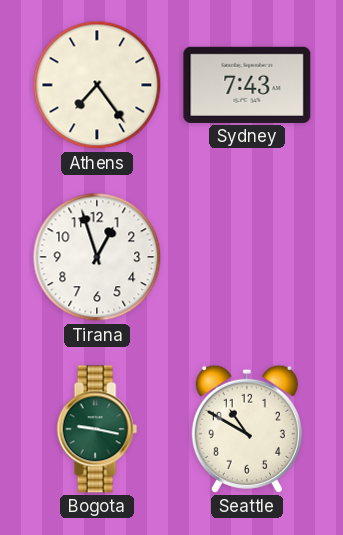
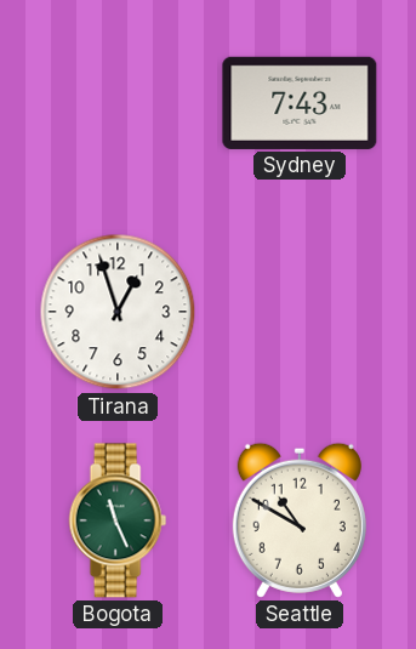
Athens: 7:24 -> none
Bogota: 9:17 -> 11:26
